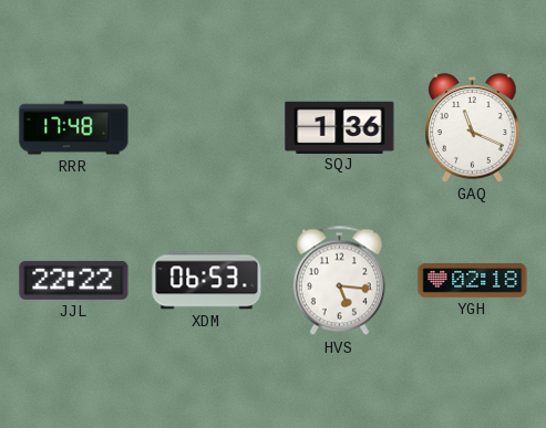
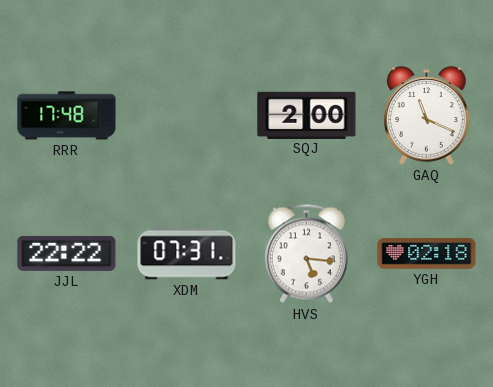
SQJ: 1:36 -> 2:00
XDM: 06:53 -> 07:31
